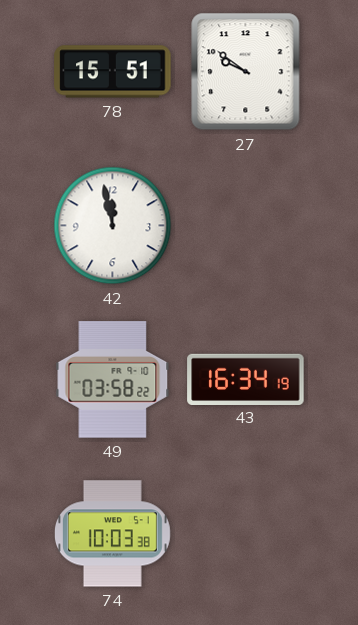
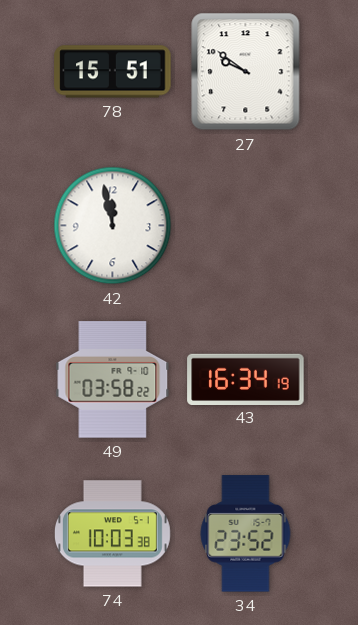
34: none -> 23:52
